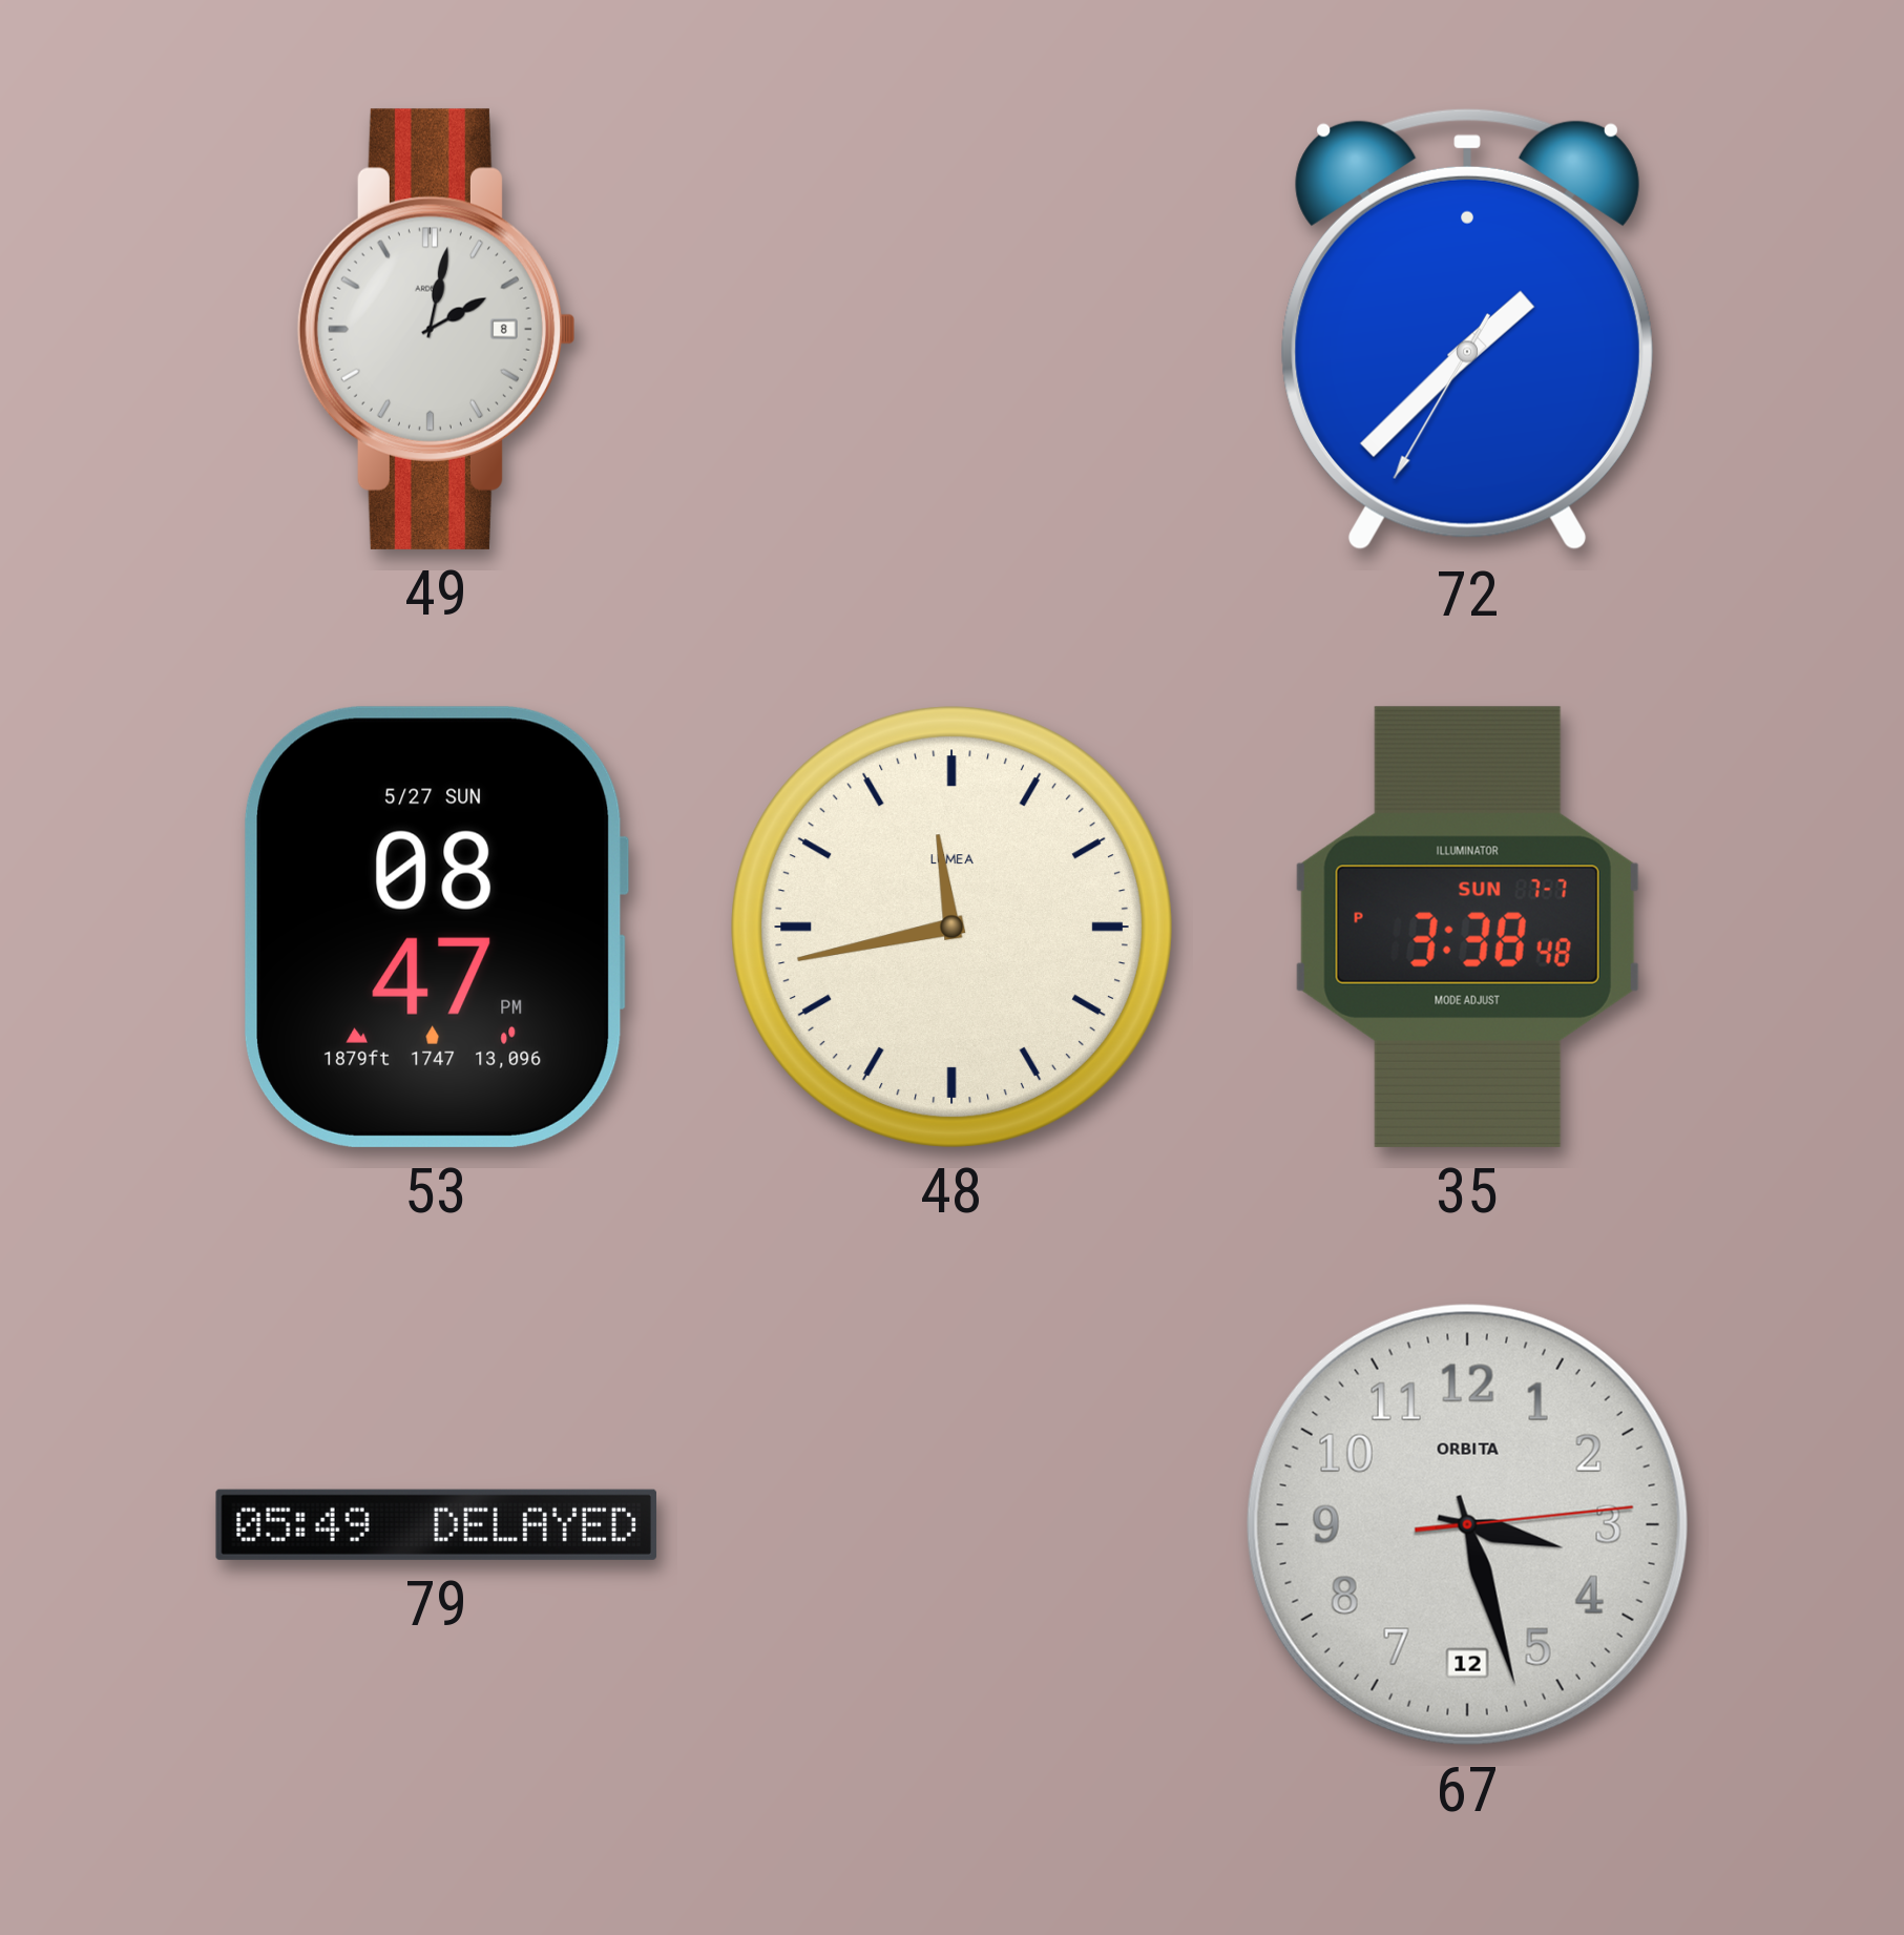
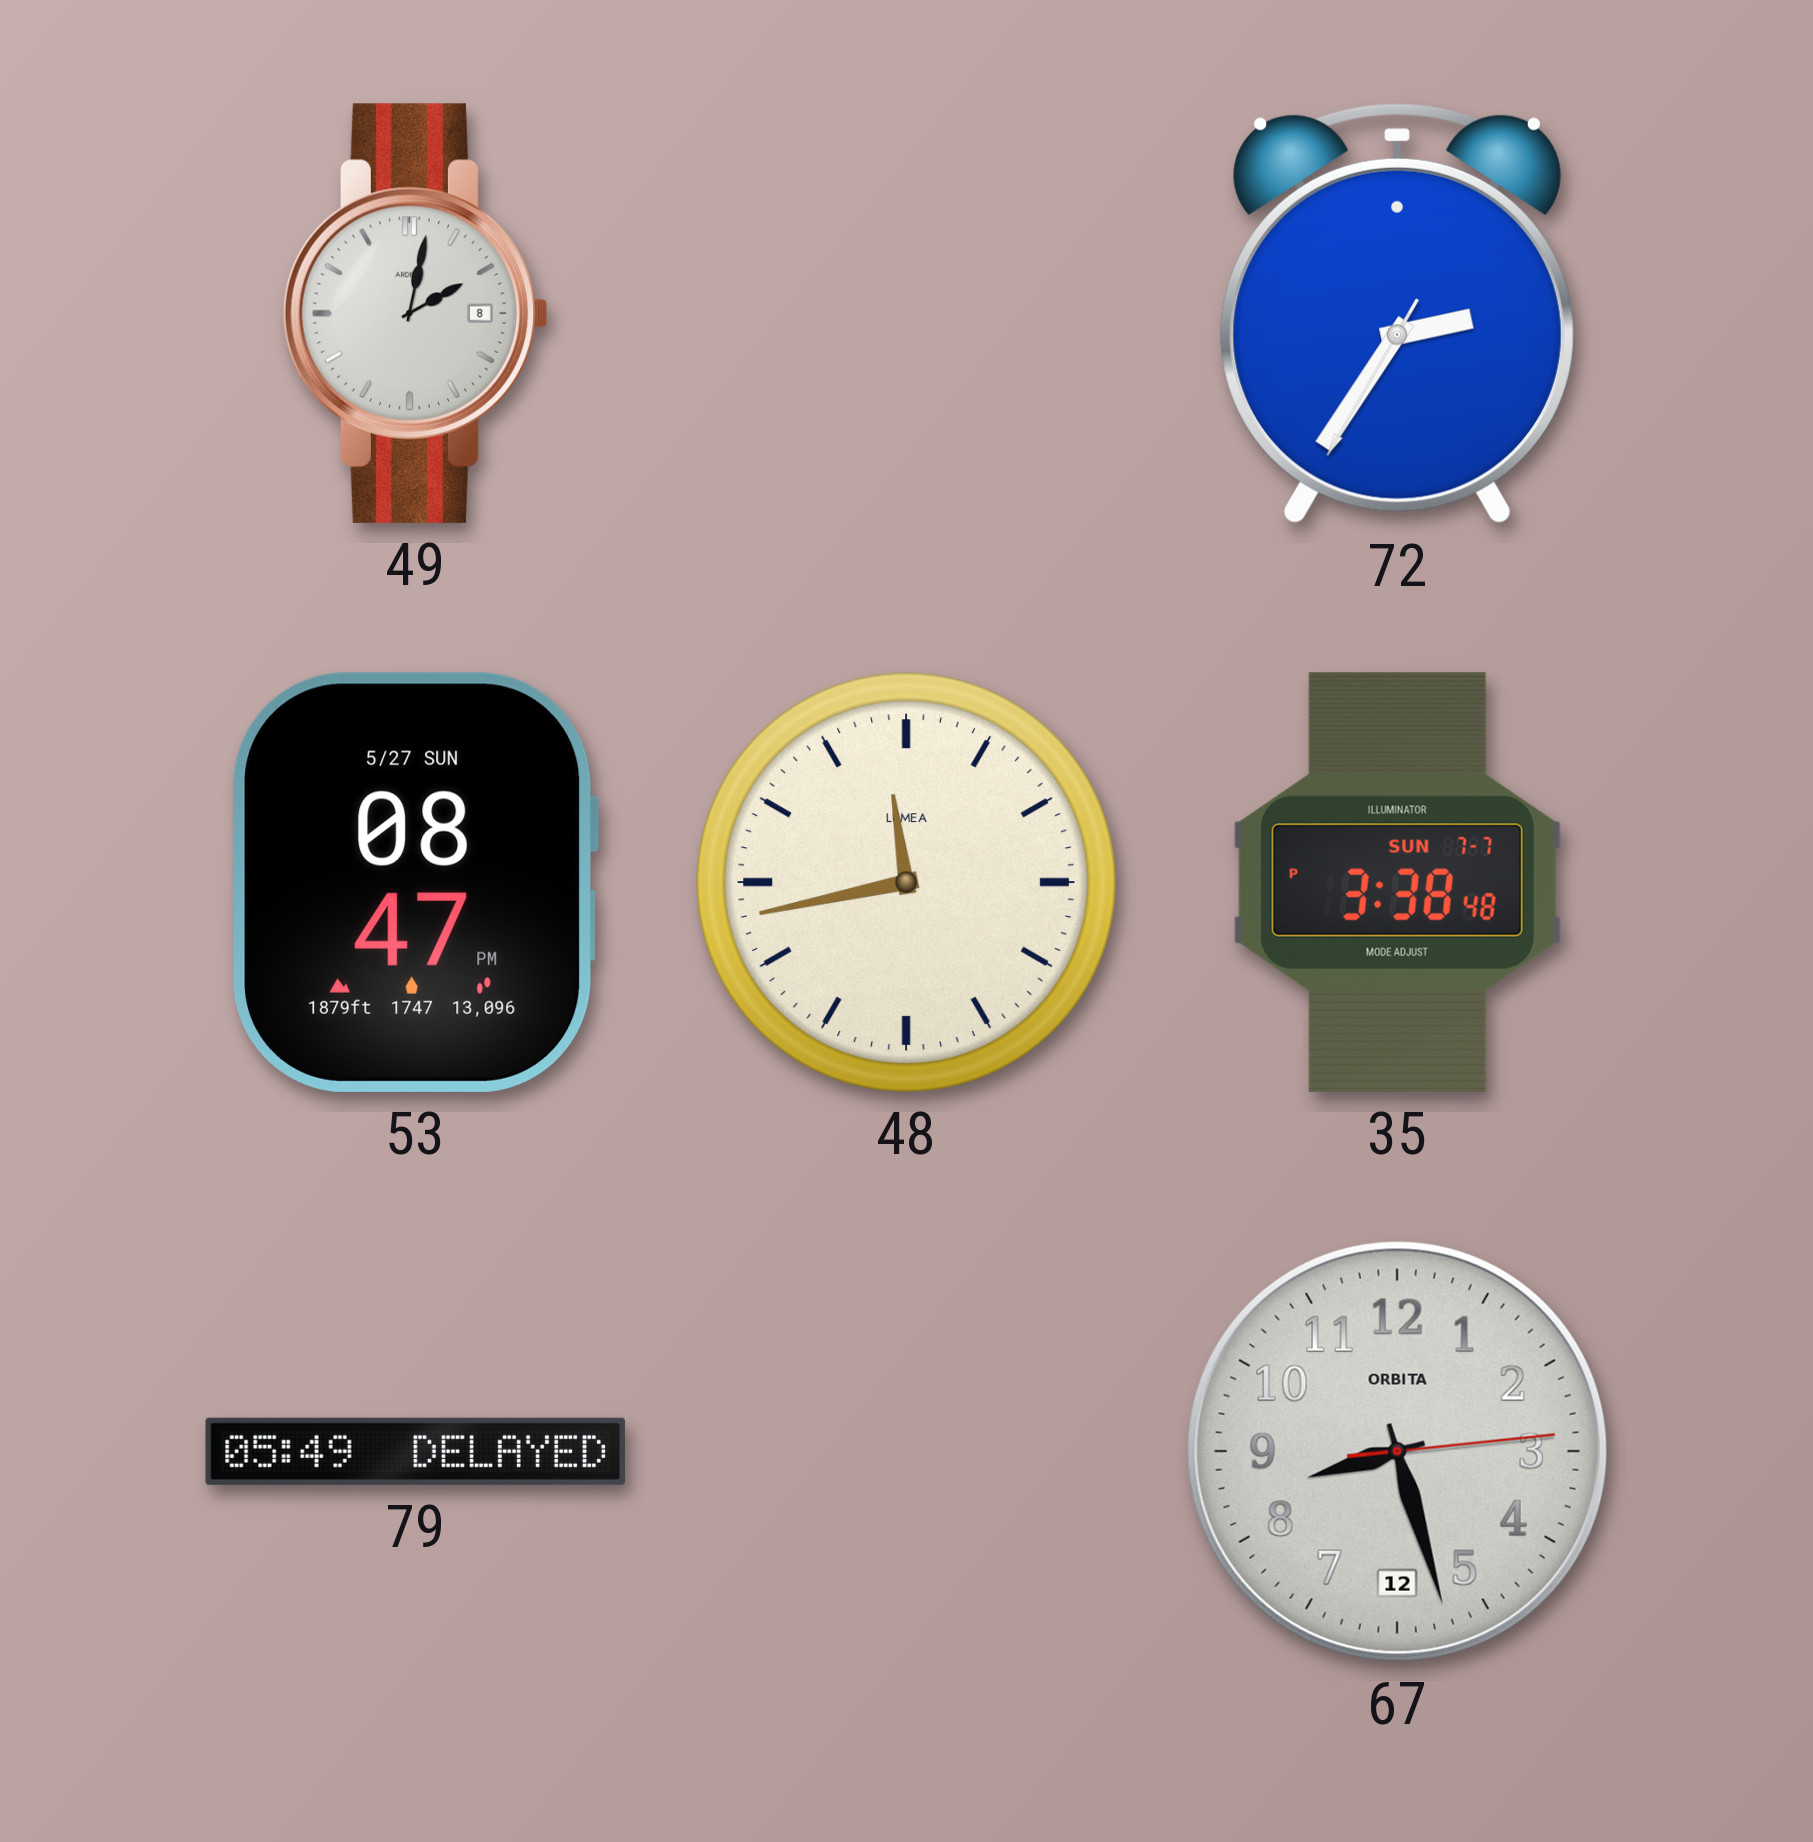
72: 1:37 -> 2:35
67: 3:27 -> 8:27
